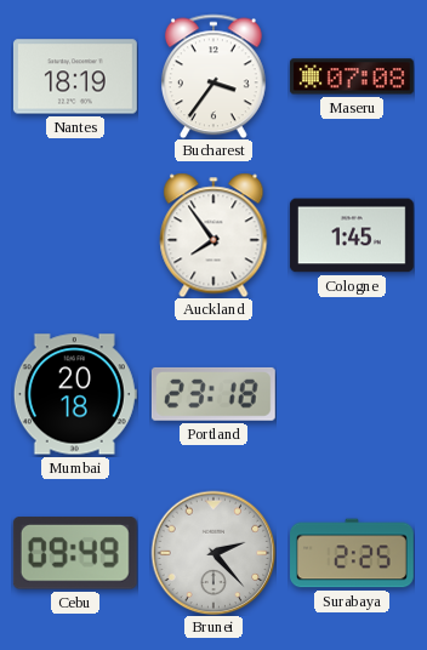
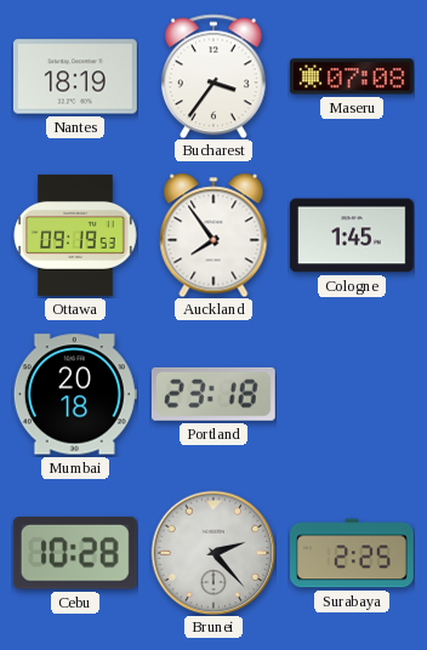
Ottawa: none -> 09:19
Cebu: 09:49 -> 10:28
